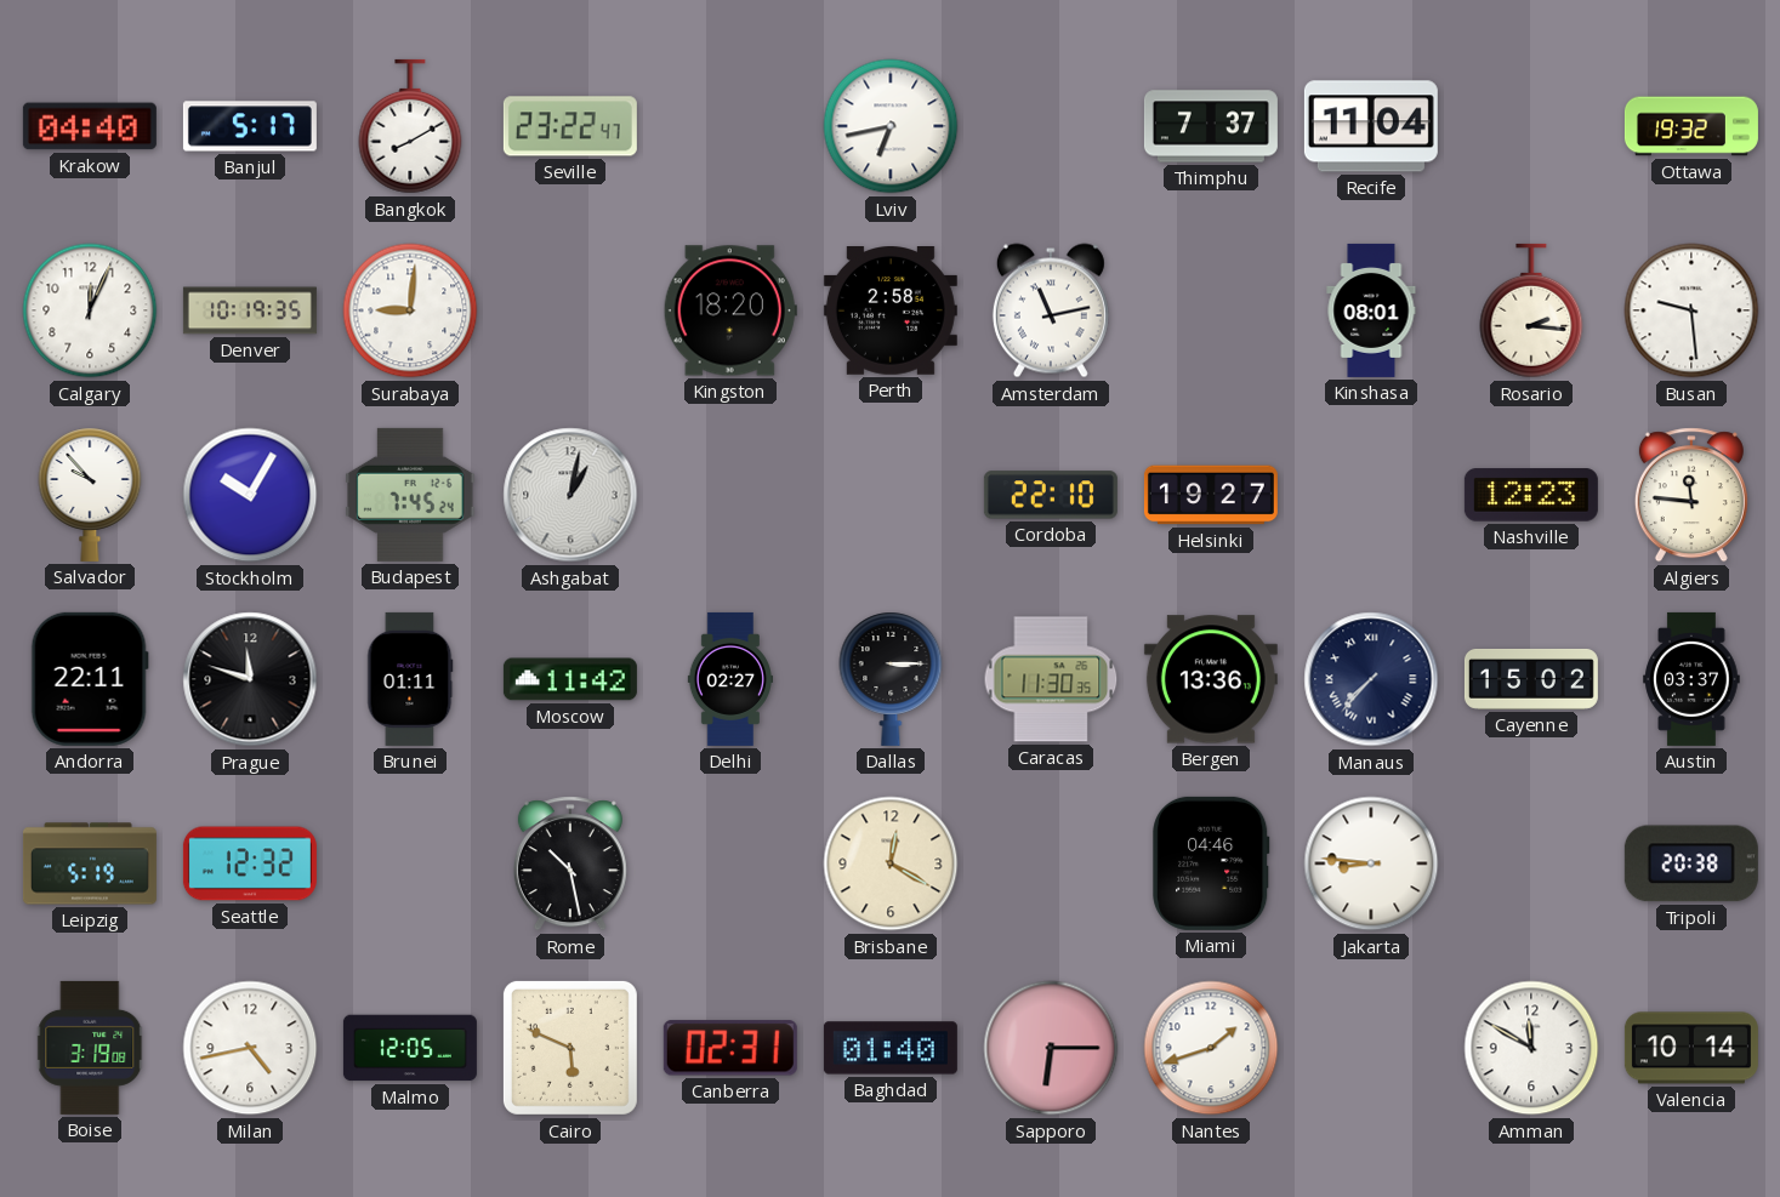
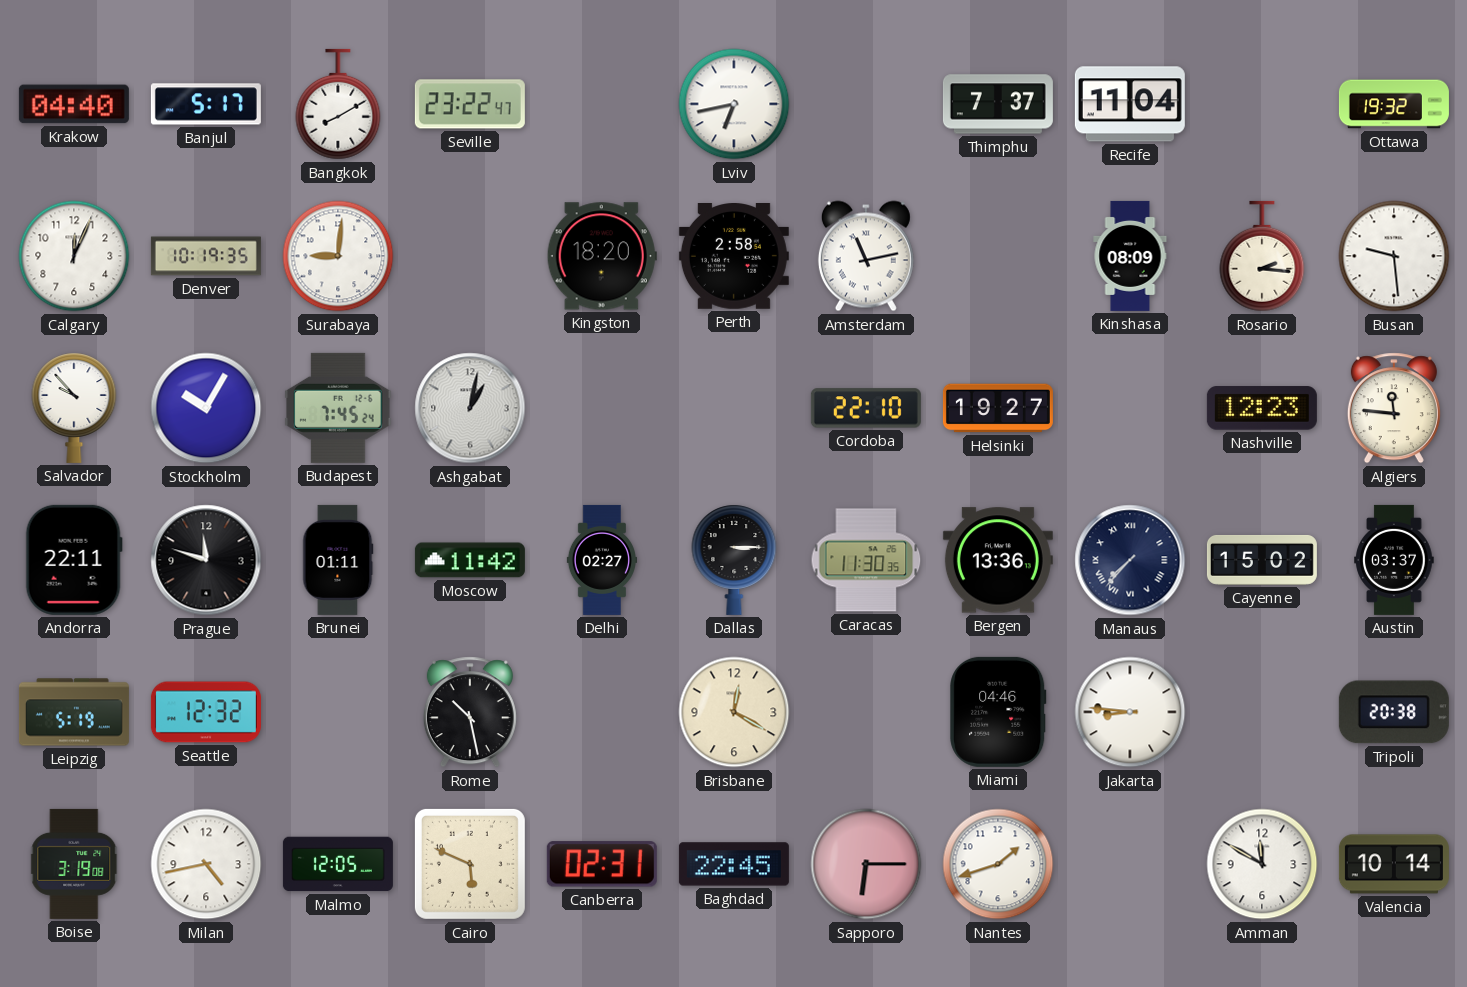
Kinshasa: 08:01 -> 08:09
Baghdad: 01:40 -> 22:45
